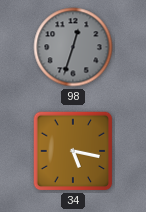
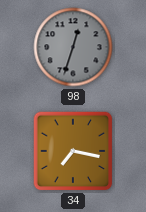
34: 5:17 -> 7:17
